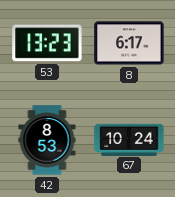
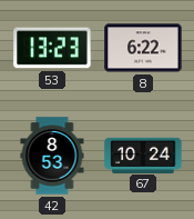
8: 6:17 -> 6:22
